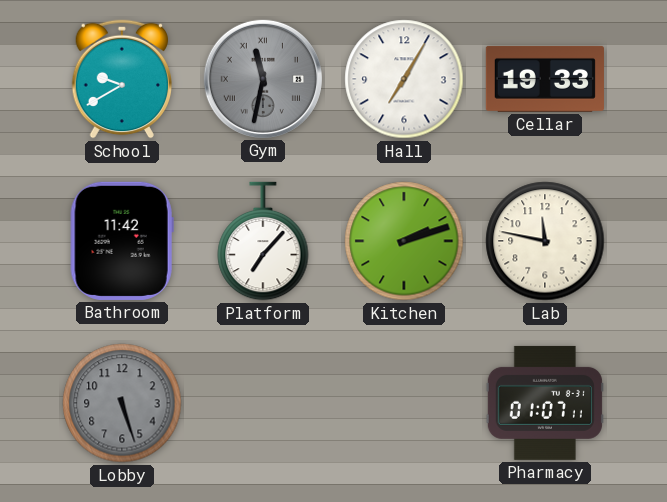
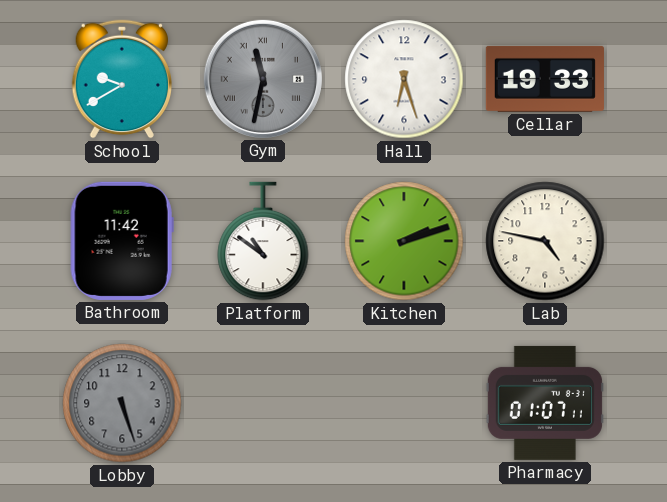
Hall: 7:05 -> 6:27
Platform: 7:07 -> 10:51
Lab: 11:47 -> 4:47
